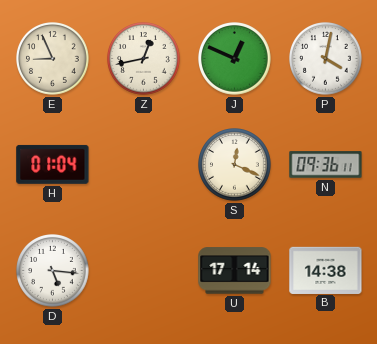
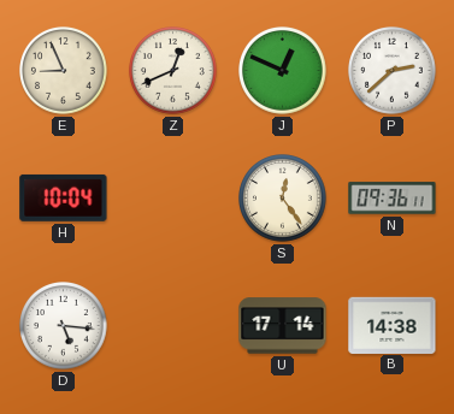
Z: 12:43 -> 12:41
P: 4:02 -> 2:38
H: 01:04 -> 10:04
S: 12:19 -> 12:24
